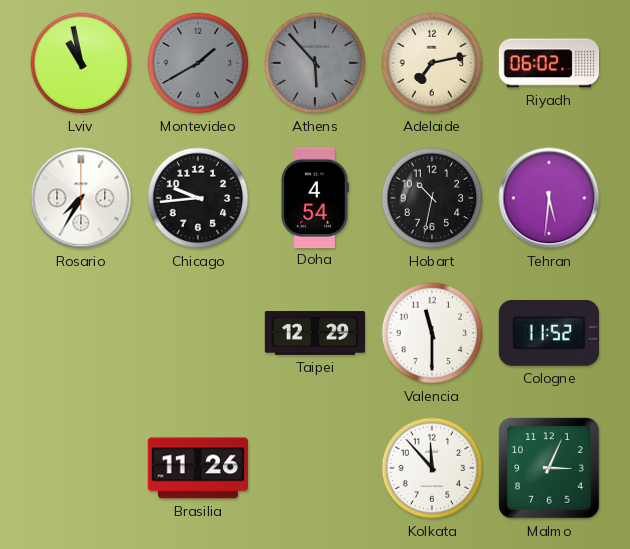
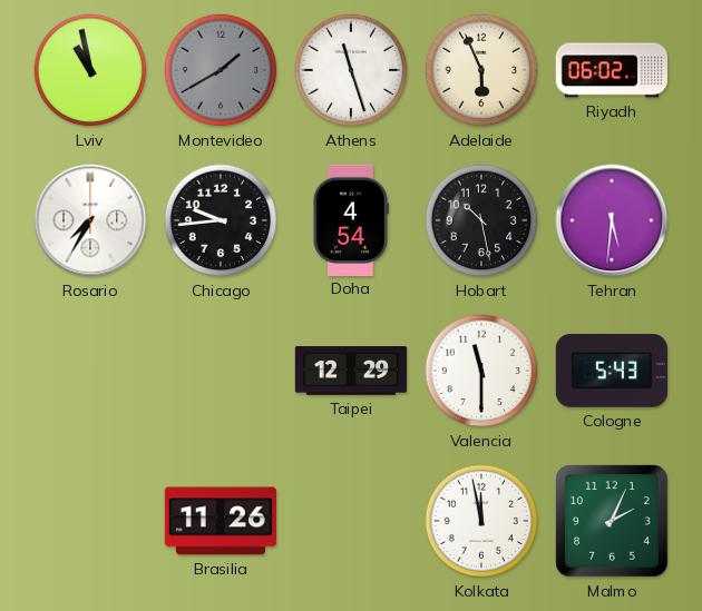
Athens: 5:53 -> 11:27
Athens dial: grey -> white
Adelaide: 7:13 -> 5:56
Hobart: 10:32 -> 10:28
Cologne: 11:52 -> 5:43
Kolkata: 11:53 -> 11:58
Malmo: 3:04 -> 2:04
